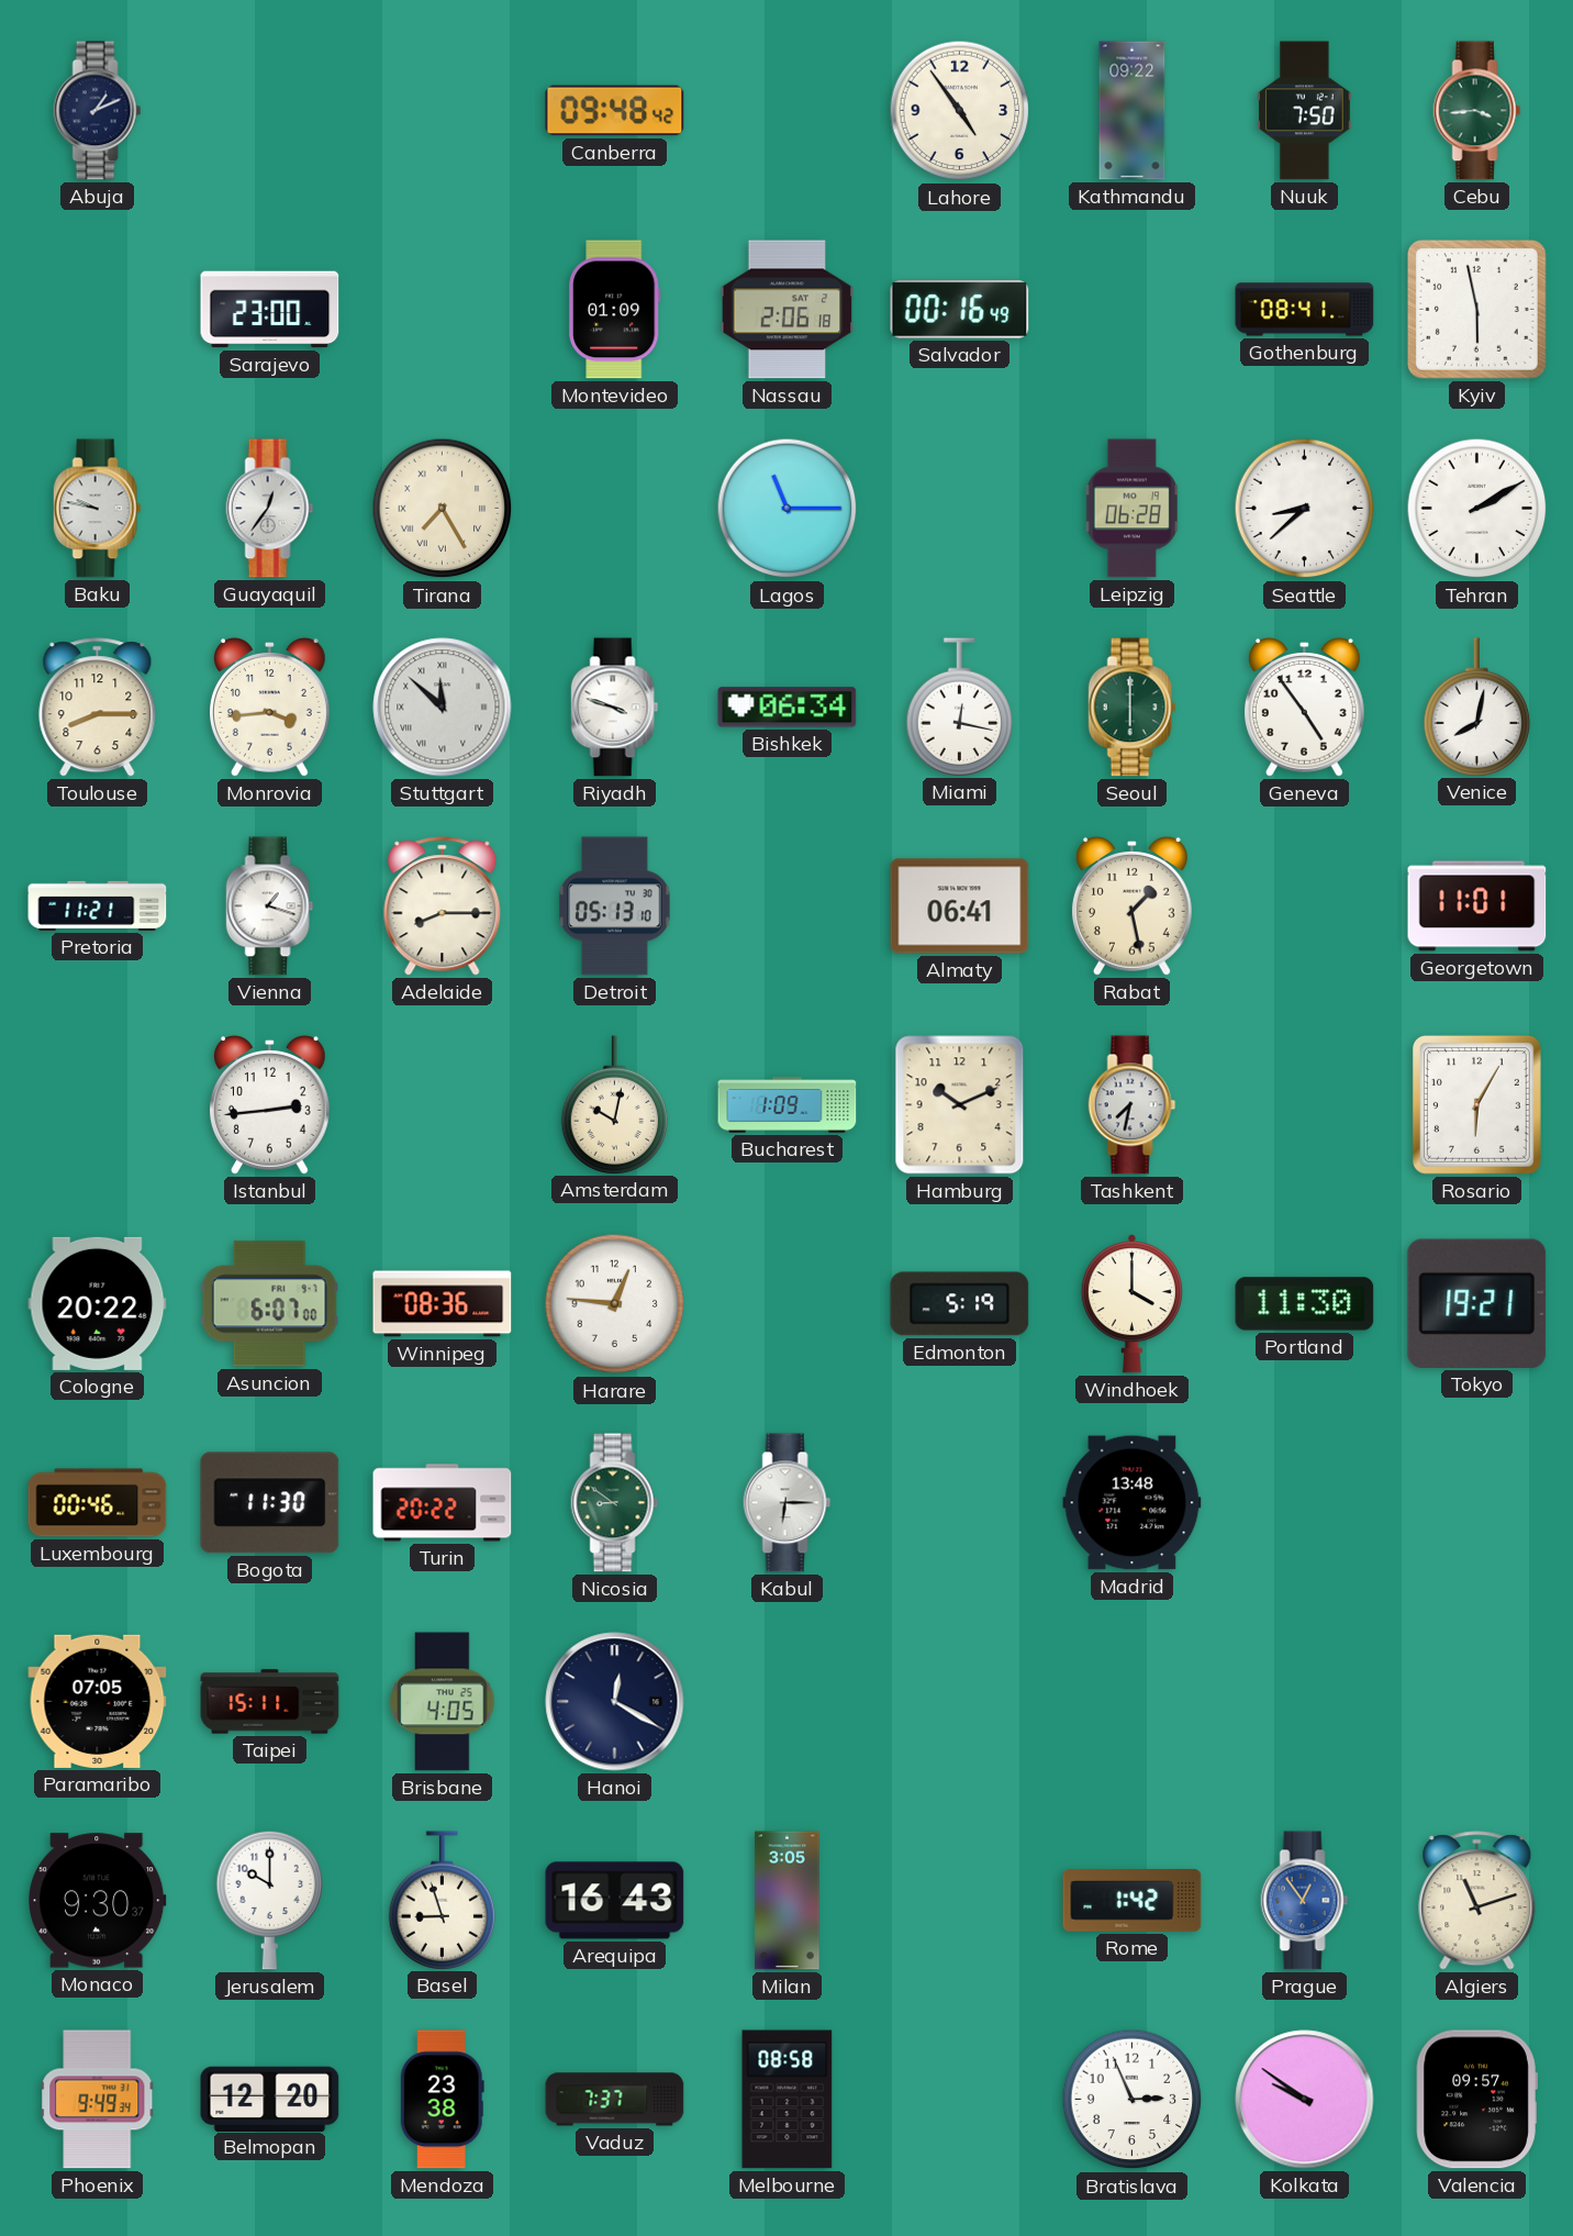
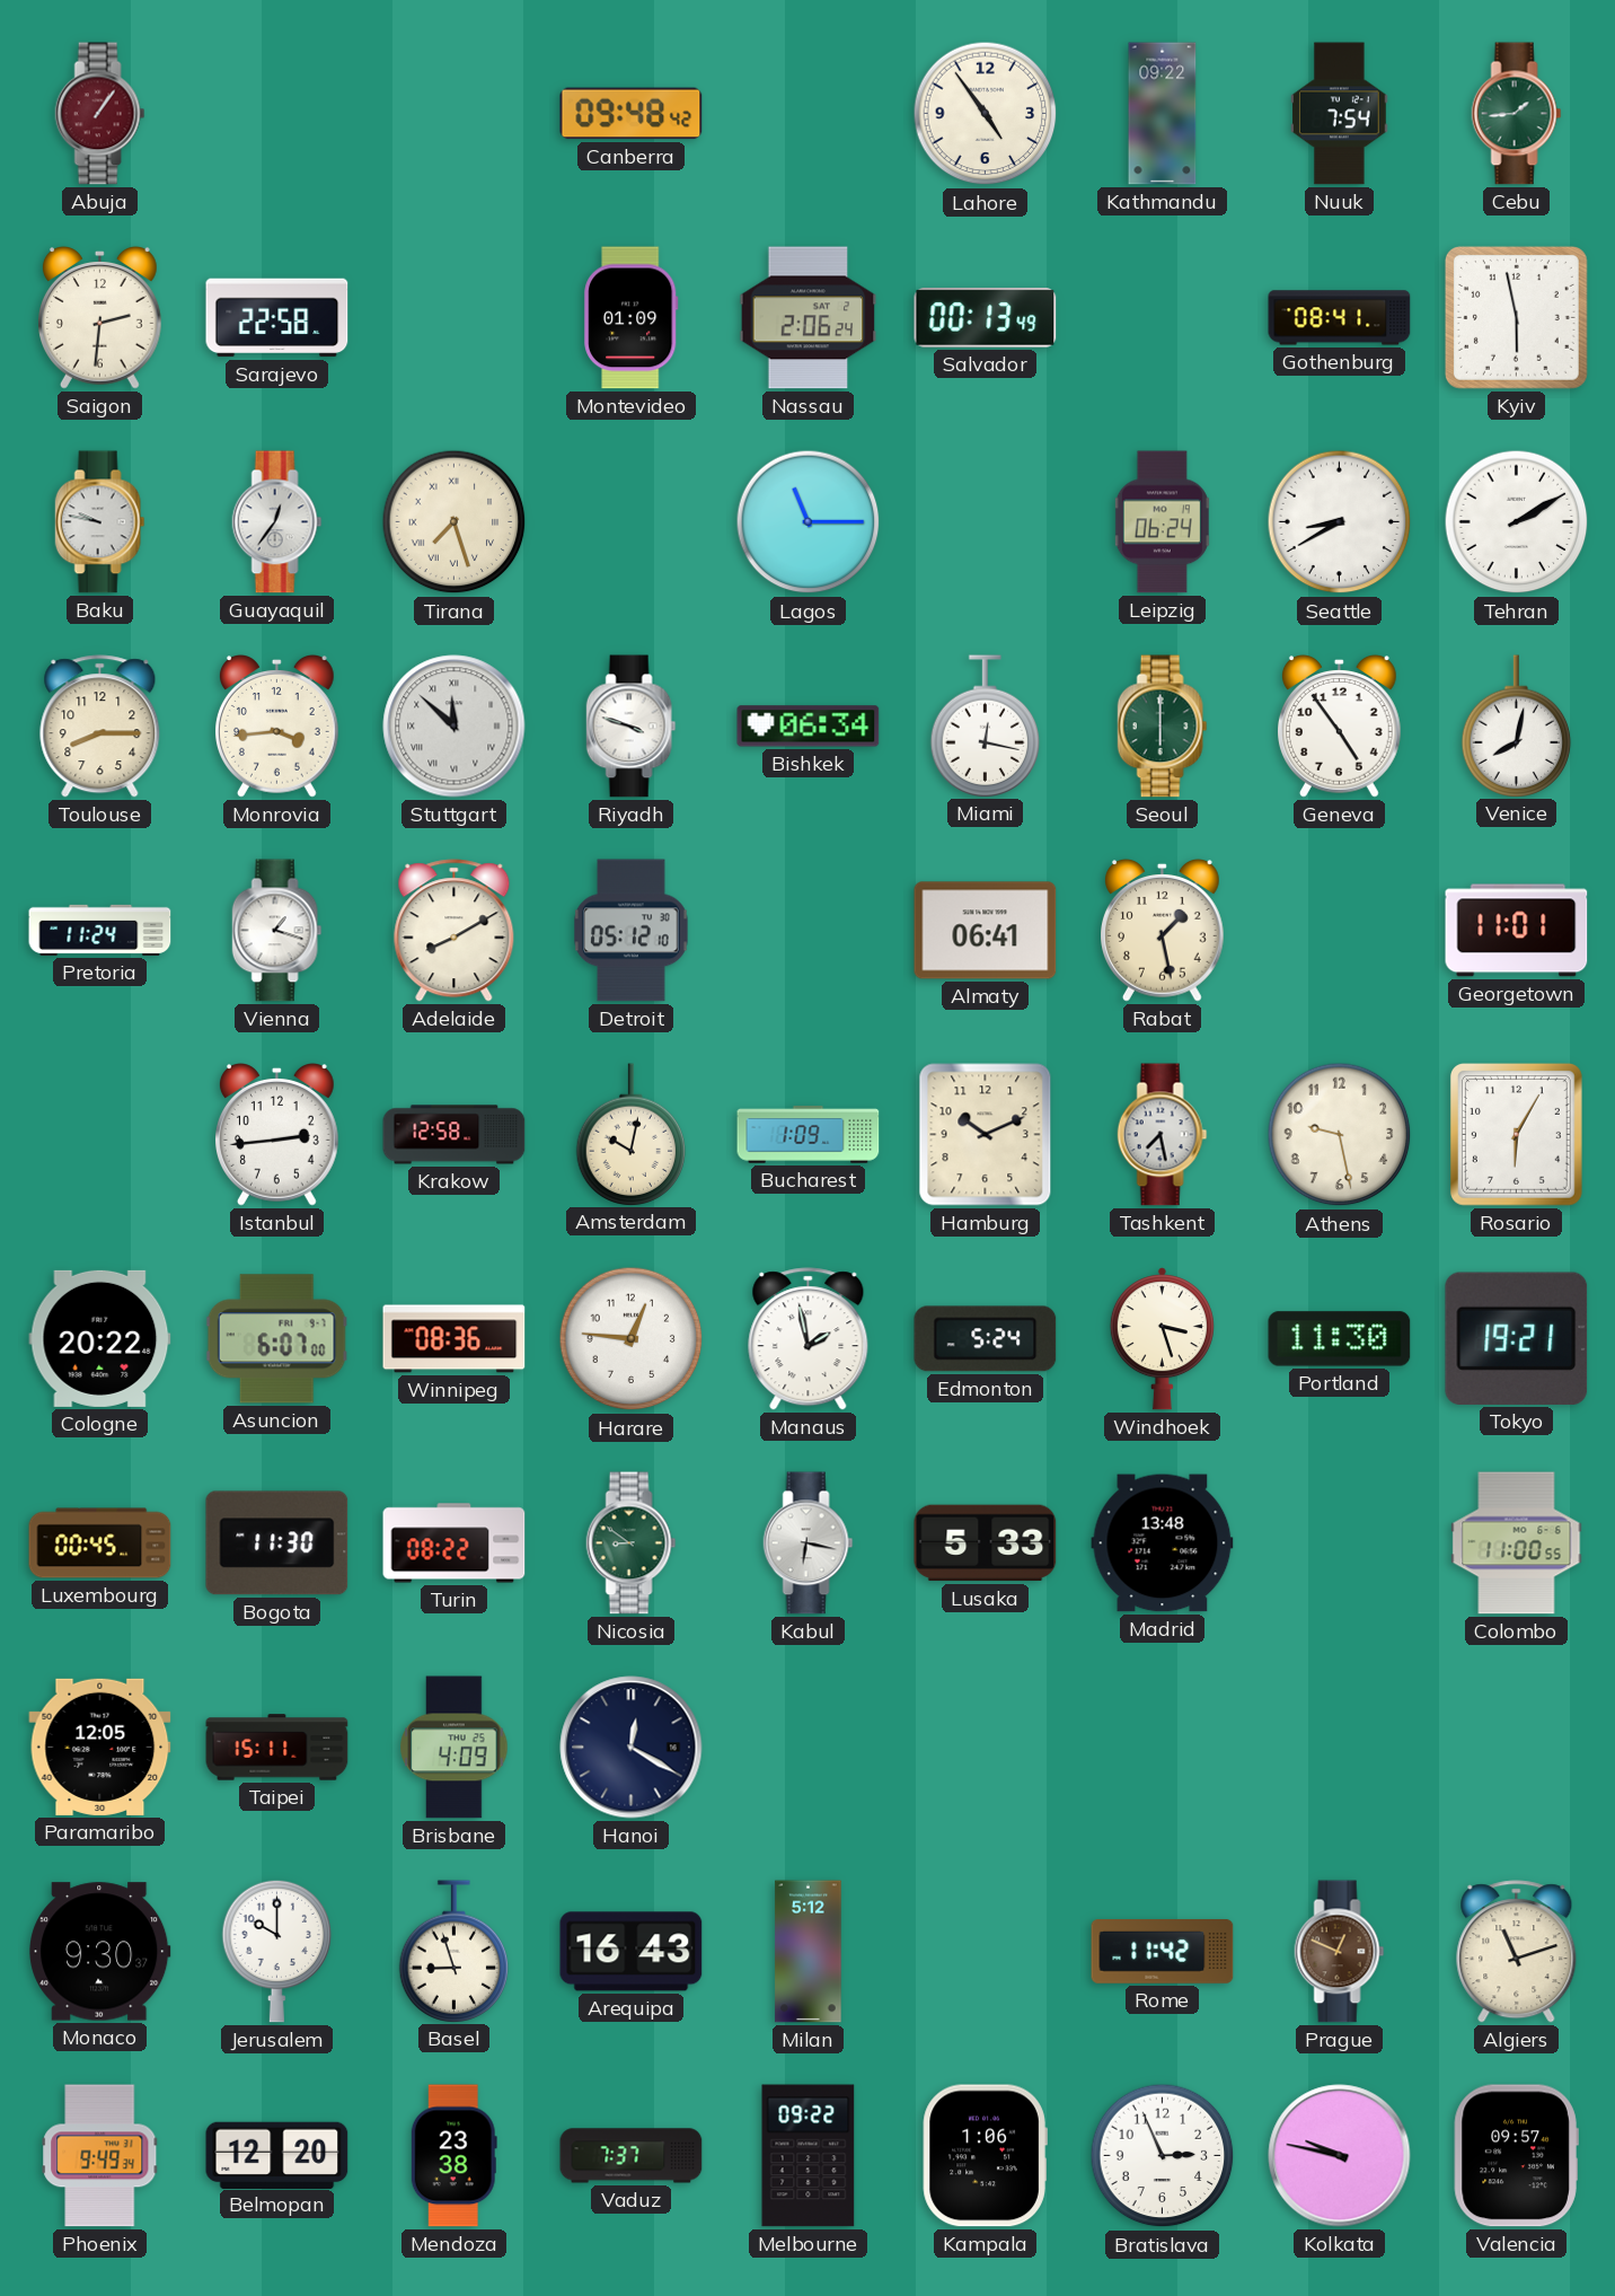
Abuja: 1:11 -> 1:06
Abuja dial: navy -> burgundy
Nuuk: 7:50 -> 7:54
Cebu: 3:44 -> 1:44
Saigon: none -> 2:31
Sarajevo: 23:00 -> 22:58
Nassau: 2:06:18 -> 2:06:24
Salvador: 00:16 -> 00:13
Tirana: 7:25 -> 7:27
Leipzig: 06:28 -> 06:24
Seattle: 8:38 -> 8:40
Pretoria: 11:21 -> 11:24
Adelaide: 8:15 -> 8:10
Detroit: 05:13 -> 05:12
Krakow: none -> 12:58
Tashkent: 7:32 -> 7:28
Athens: none -> 9:28
Manaus: none -> 1:58
Edmonton: 5:19 -> 5:24
Windhoek: 4:00 -> 3:27
Luxembourg: 00:46 -> 00:45
Turin: 20:22 -> 08:22
Kabul: 6:15 -> 6:17
Lusaka: none -> 5:33
Colombo: none -> 11:00
Paramaribo: 07:05 -> 12:05
Brisbane: 4:05 -> 4:09
Milan: 3:05 -> 5:12
Rome: 1:42 -> 11:42
Prague: 12:54 -> 12:49
Prague dial: blue -> brown
Melbourne: 08:58 -> 09:22
Kampala: none -> 1:06
Kolkata: 9:51 -> 9:47
